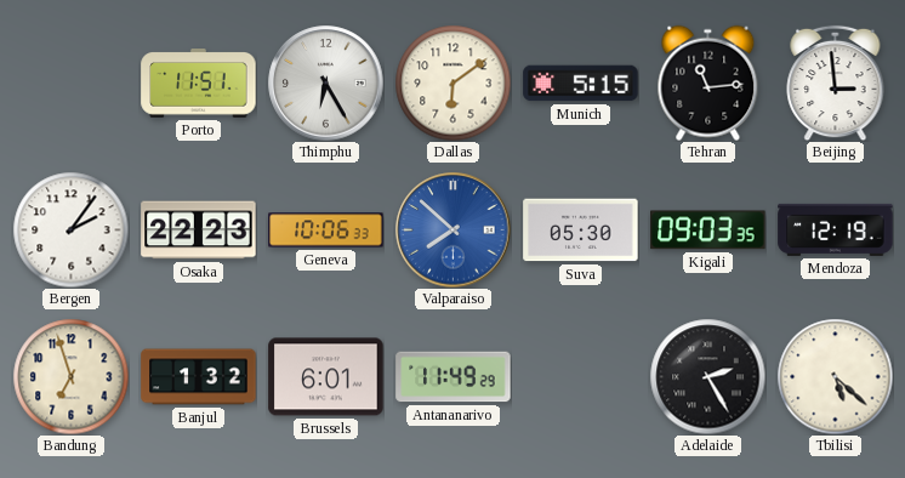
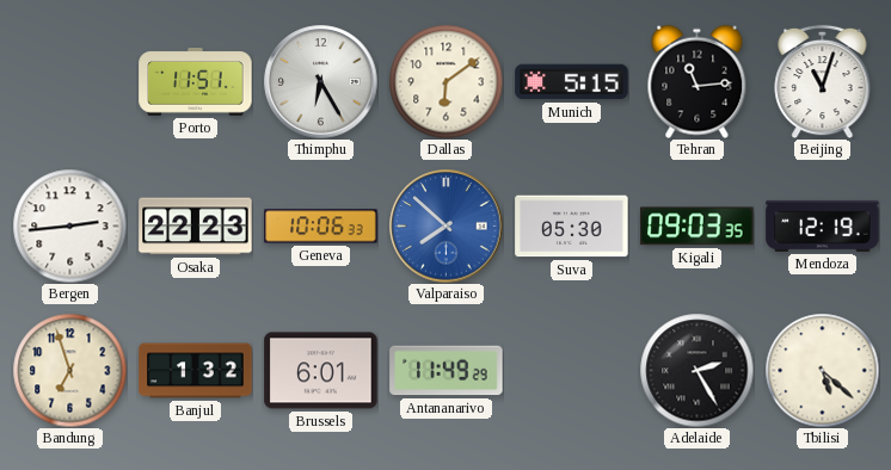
Beijing: 2:59 -> 11:03
Bergen: 2:06 -> 2:44
